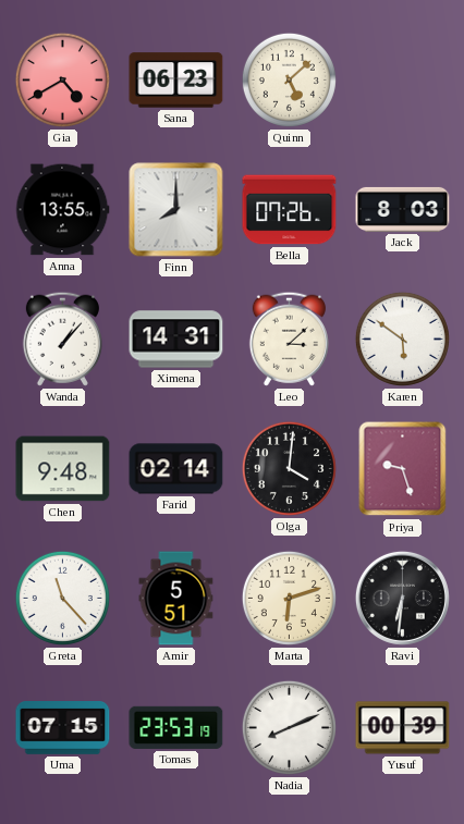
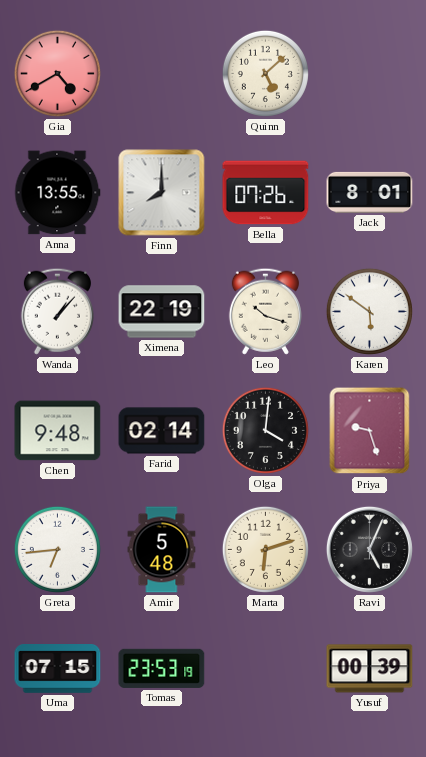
Sana: 06:23 -> none
Jack: 8:03 -> 8:01
Ximena: 14:31 -> 22:19
Leo: 3:08 -> 10:18
Greta: 11:23 -> 6:44
Amir: 5:51 -> 5:48
Ravi: 6:31 -> 5:04
Nadia: 8:11 -> none
